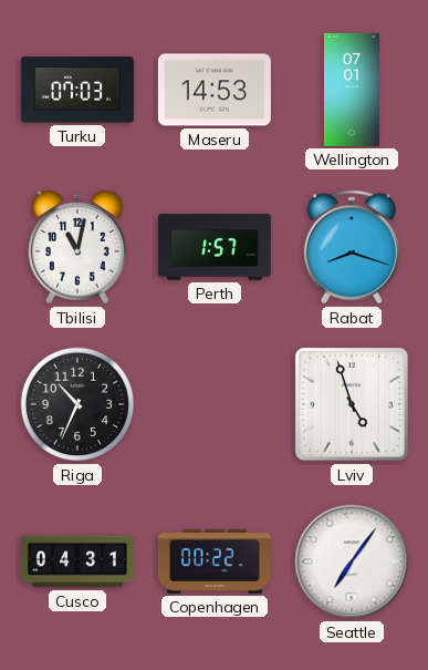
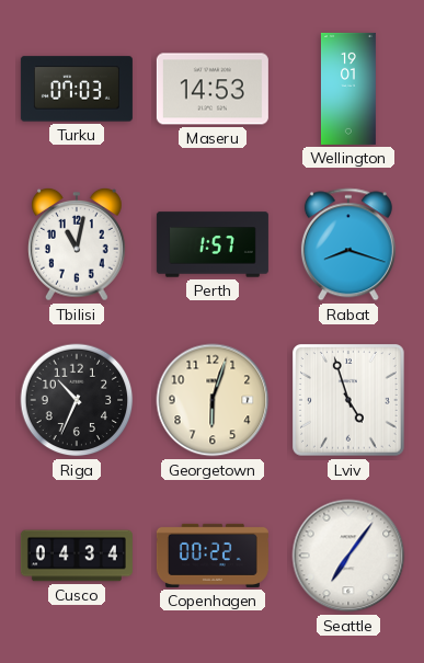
Wellington: 07:01 -> 19:01
Georgetown: none -> 6:03
Cusco: 04:31 -> 04:34
